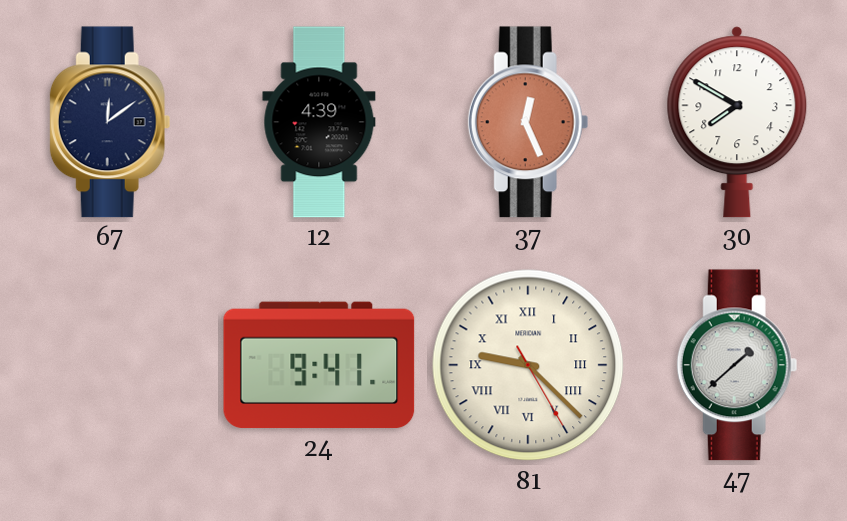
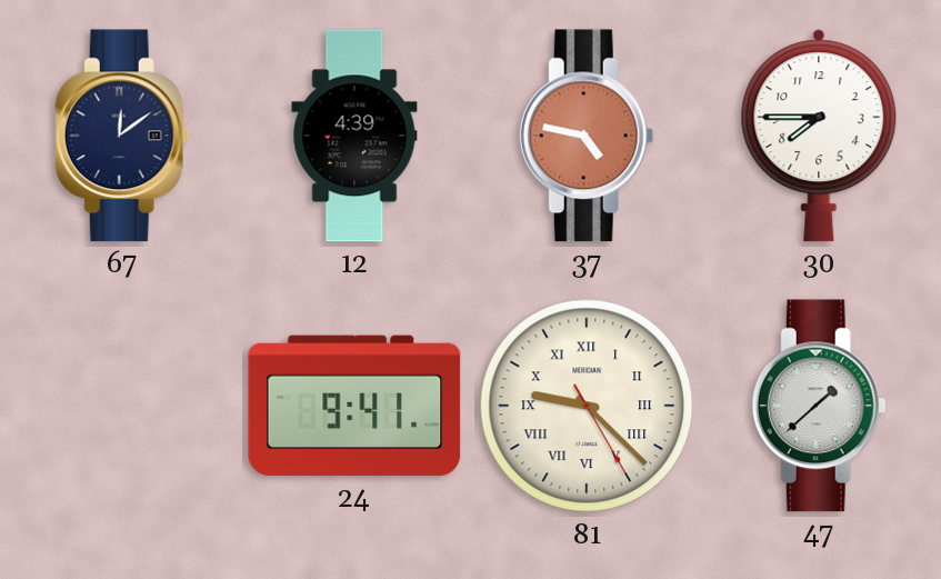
37: 12:26 -> 4:47
30: 7:50 -> 7:45
